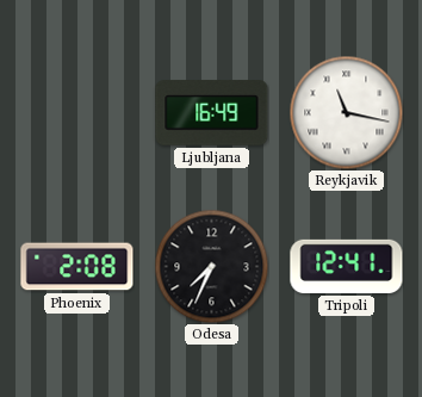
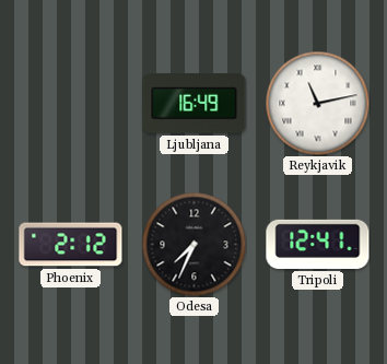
Reykjavik: 11:17 -> 11:13
Phoenix: 2:08 -> 2:12
